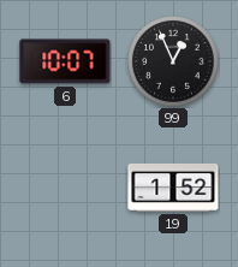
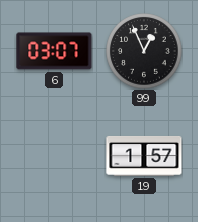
6: 10:07 -> 03:07
19: 1:52 -> 1:57
